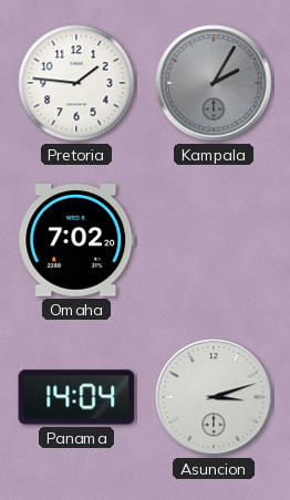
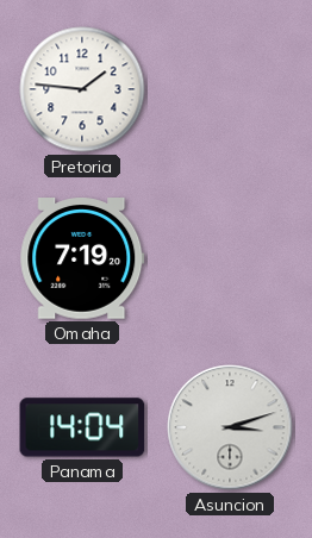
Kampala: 2:05 -> none
Omaha: 7:02 -> 7:19
